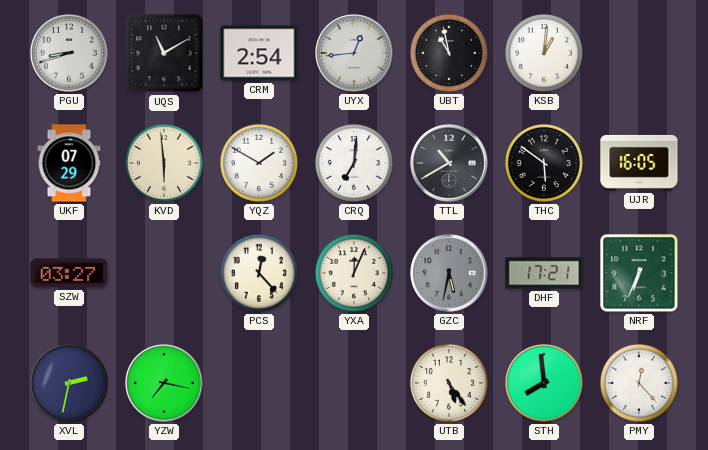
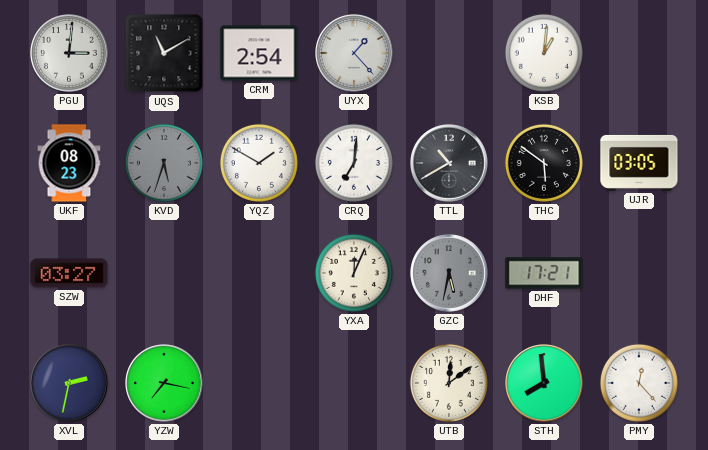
PGU: 8:42 -> 3:01
UYX: 12:44 -> 1:23
UBT: 10:58 -> none
UKF: 07:29 -> 08:23
KVD: 5:59 -> 5:33
KVD dial: cream -> grey
UJR: 16:05 -> 03:05
PCS: 12:23 -> none
NRF: 6:34 -> none
UTB: 5:24 -> 12:09
